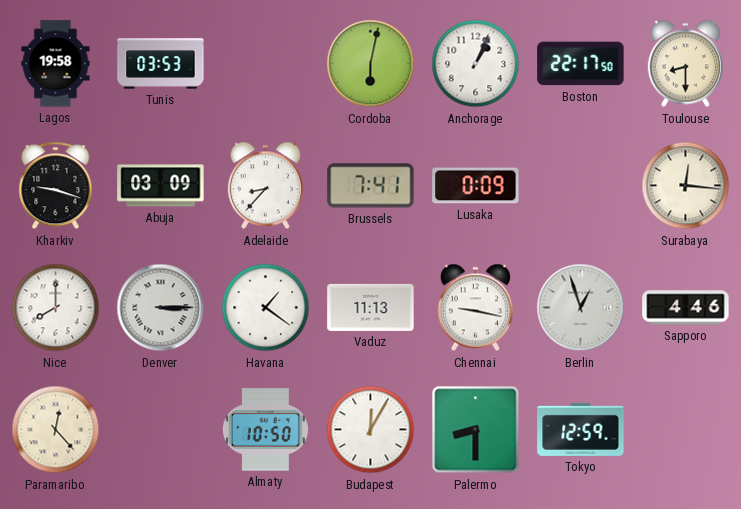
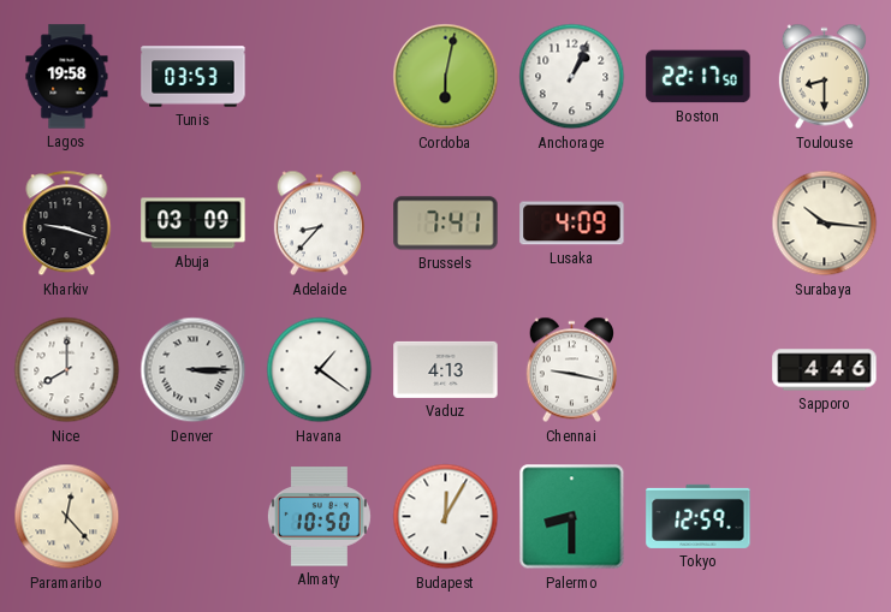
Lusaka: 0:09 -> 4:09
Surabaya: 12:16 -> 10:16
Vaduz: 11:13 -> 4:13
Berlin: 12:57 -> none
